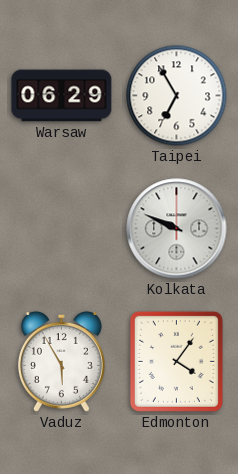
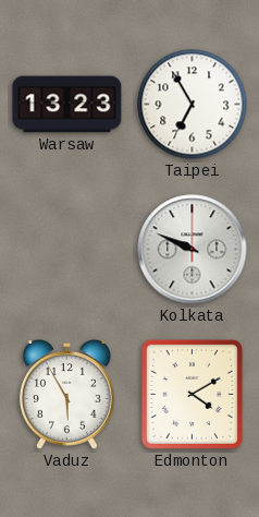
Warsaw: 06:29 -> 13:23
Edmonton: 4:06 -> 4:10
